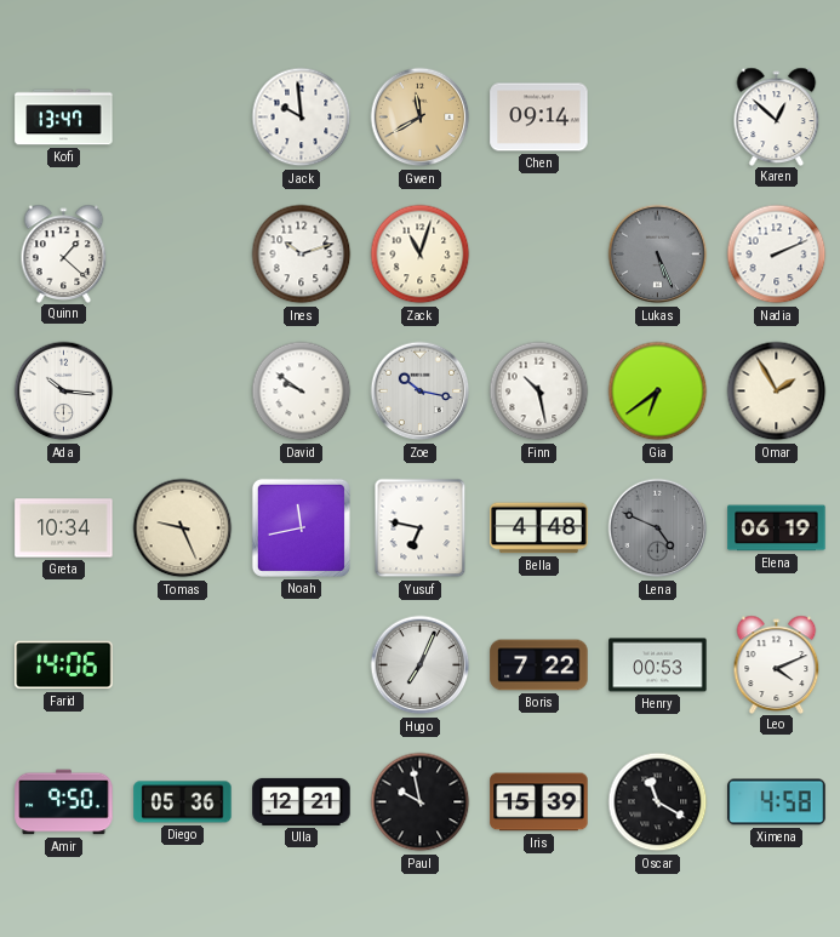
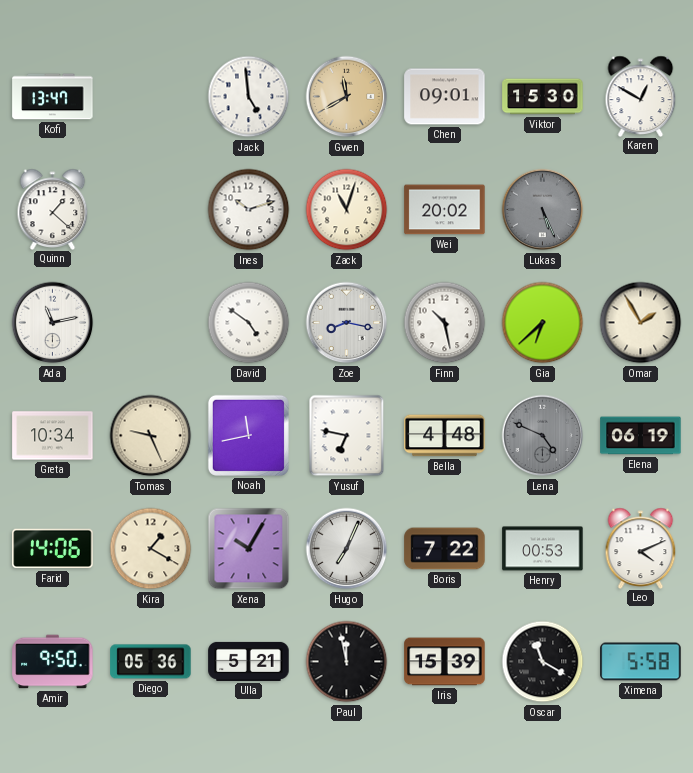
Jack: 9:59 -> 4:59
Chen: 09:14 -> 09:01
Viktor: none -> 15:30
Karen: 12:52 -> 12:50
Wei: none -> 20:02
Nadia: 2:11 -> none
Ada: 10:16 -> 11:13
David: 9:51 -> 4:51
Zoe: 10:17 -> 8:17
Gia: 6:39 -> 6:38
Kira: none -> 1:20
Xena: none -> 10:05
Ulla: 12:21 -> 5:21
Paul: 9:58 -> 11:58
Ximena: 4:58 -> 5:58
